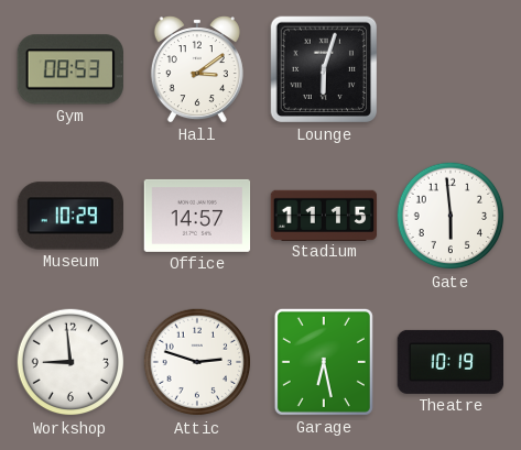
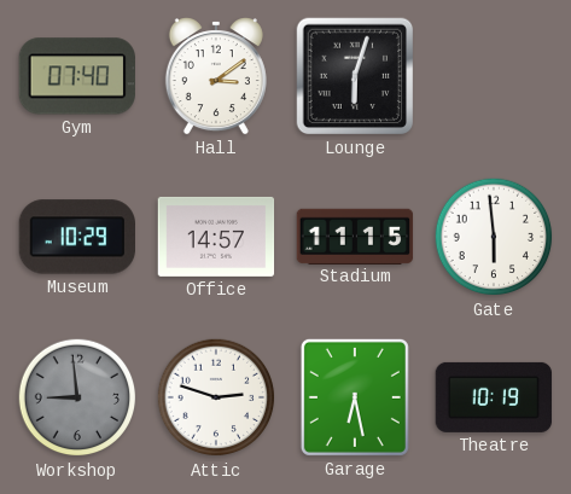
Gym: 08:53 -> 07:40
Workshop dial: white -> grey
